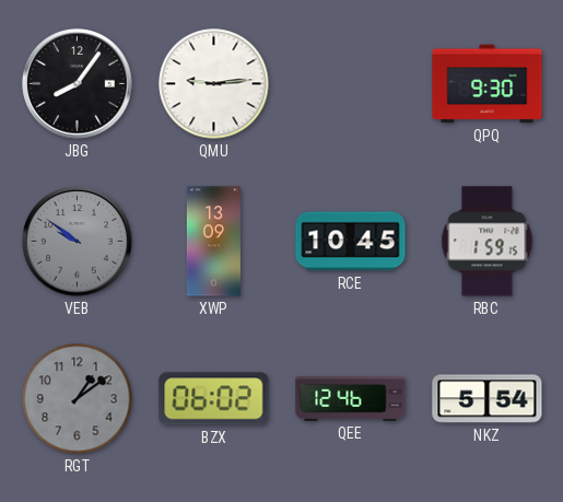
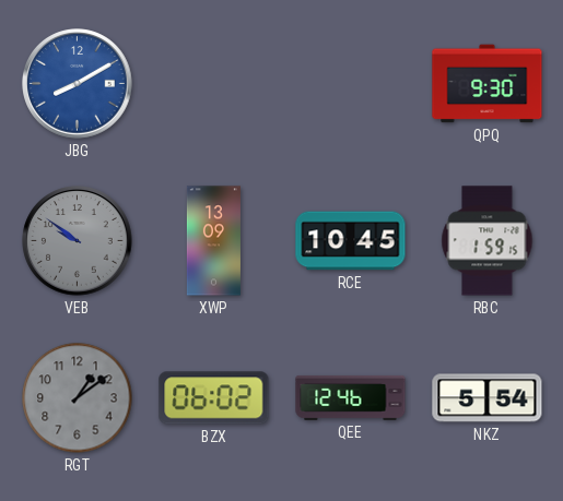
JBG: 8:06 -> 8:10
JBG dial: black -> blue
QMU: 9:14 -> none
